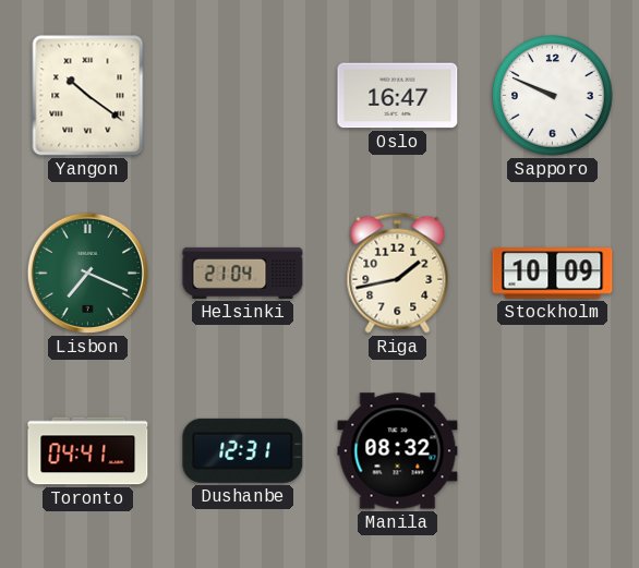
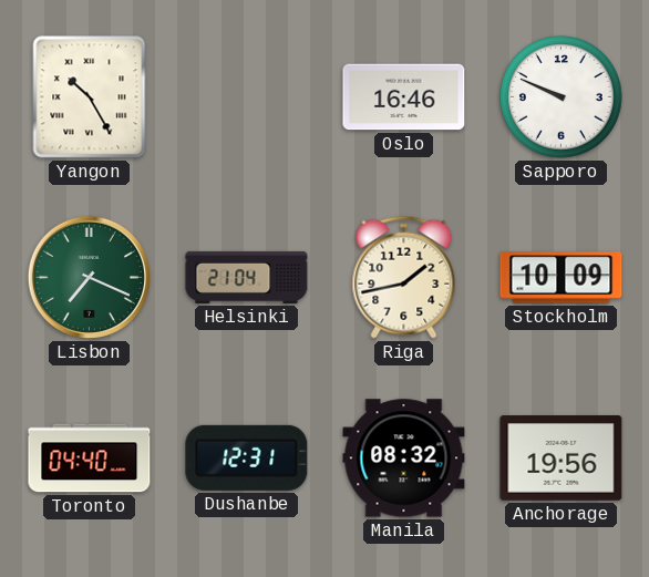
Yangon: 10:21 -> 10:25
Oslo: 16:47 -> 16:46
Toronto: 04:41 -> 04:40
Anchorage: none -> 19:56
